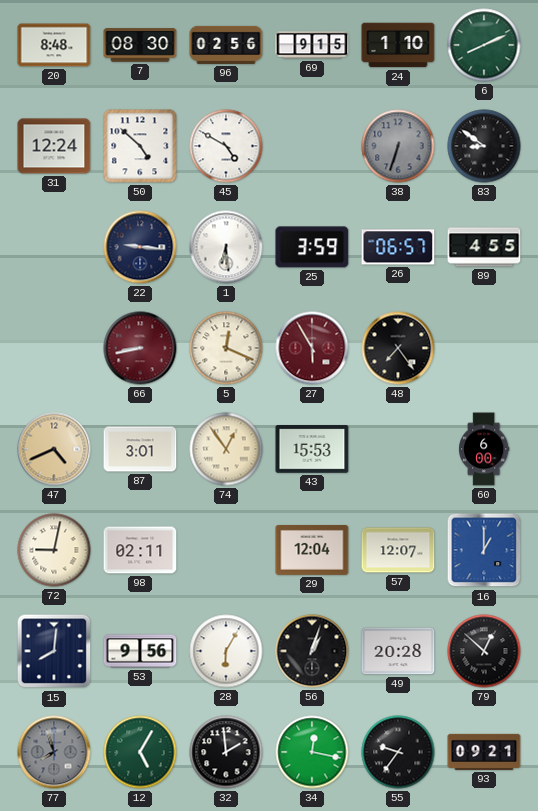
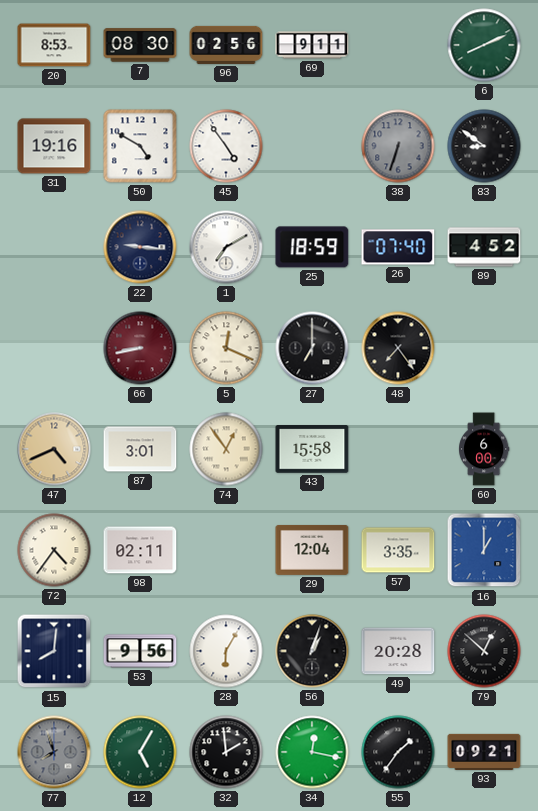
20: 8:48 -> 8:53
69: 9:15 -> 9:11
24: 1:10 -> none
31: 12:24 -> 19:16
50: 4:52 -> 4:50
45: 4:50 -> 4:54
1: 6:29 -> 7:10
25: 3:59 -> 18:59
26: 06:57 -> 07:40
89: 4:55 -> 4:52
27: 5:55 -> 7:00
27 dial: burgundy -> black
43: 15:53 -> 15:58
72: 9:02 -> 4:36
57: 12:07 -> 3:35
55: 9:36 -> 1:36
